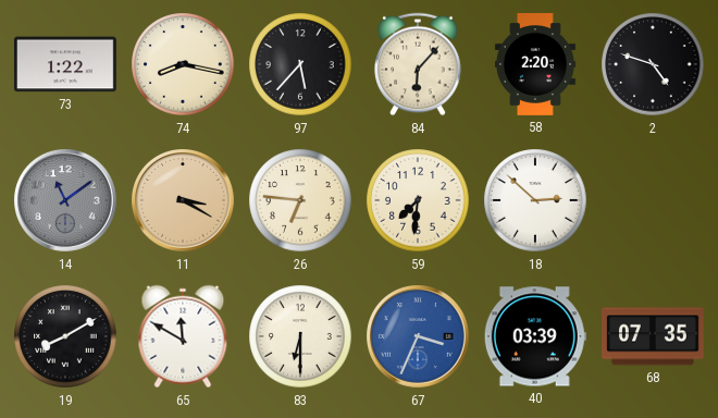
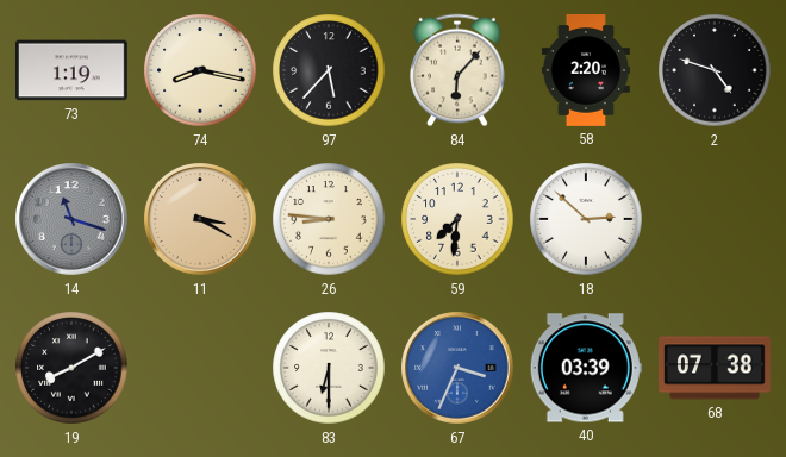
73: 1:22 -> 1:19
14: 11:09 -> 11:18
26: 6:46 -> 8:46
65: 11:50 -> none
68: 07:35 -> 07:38
